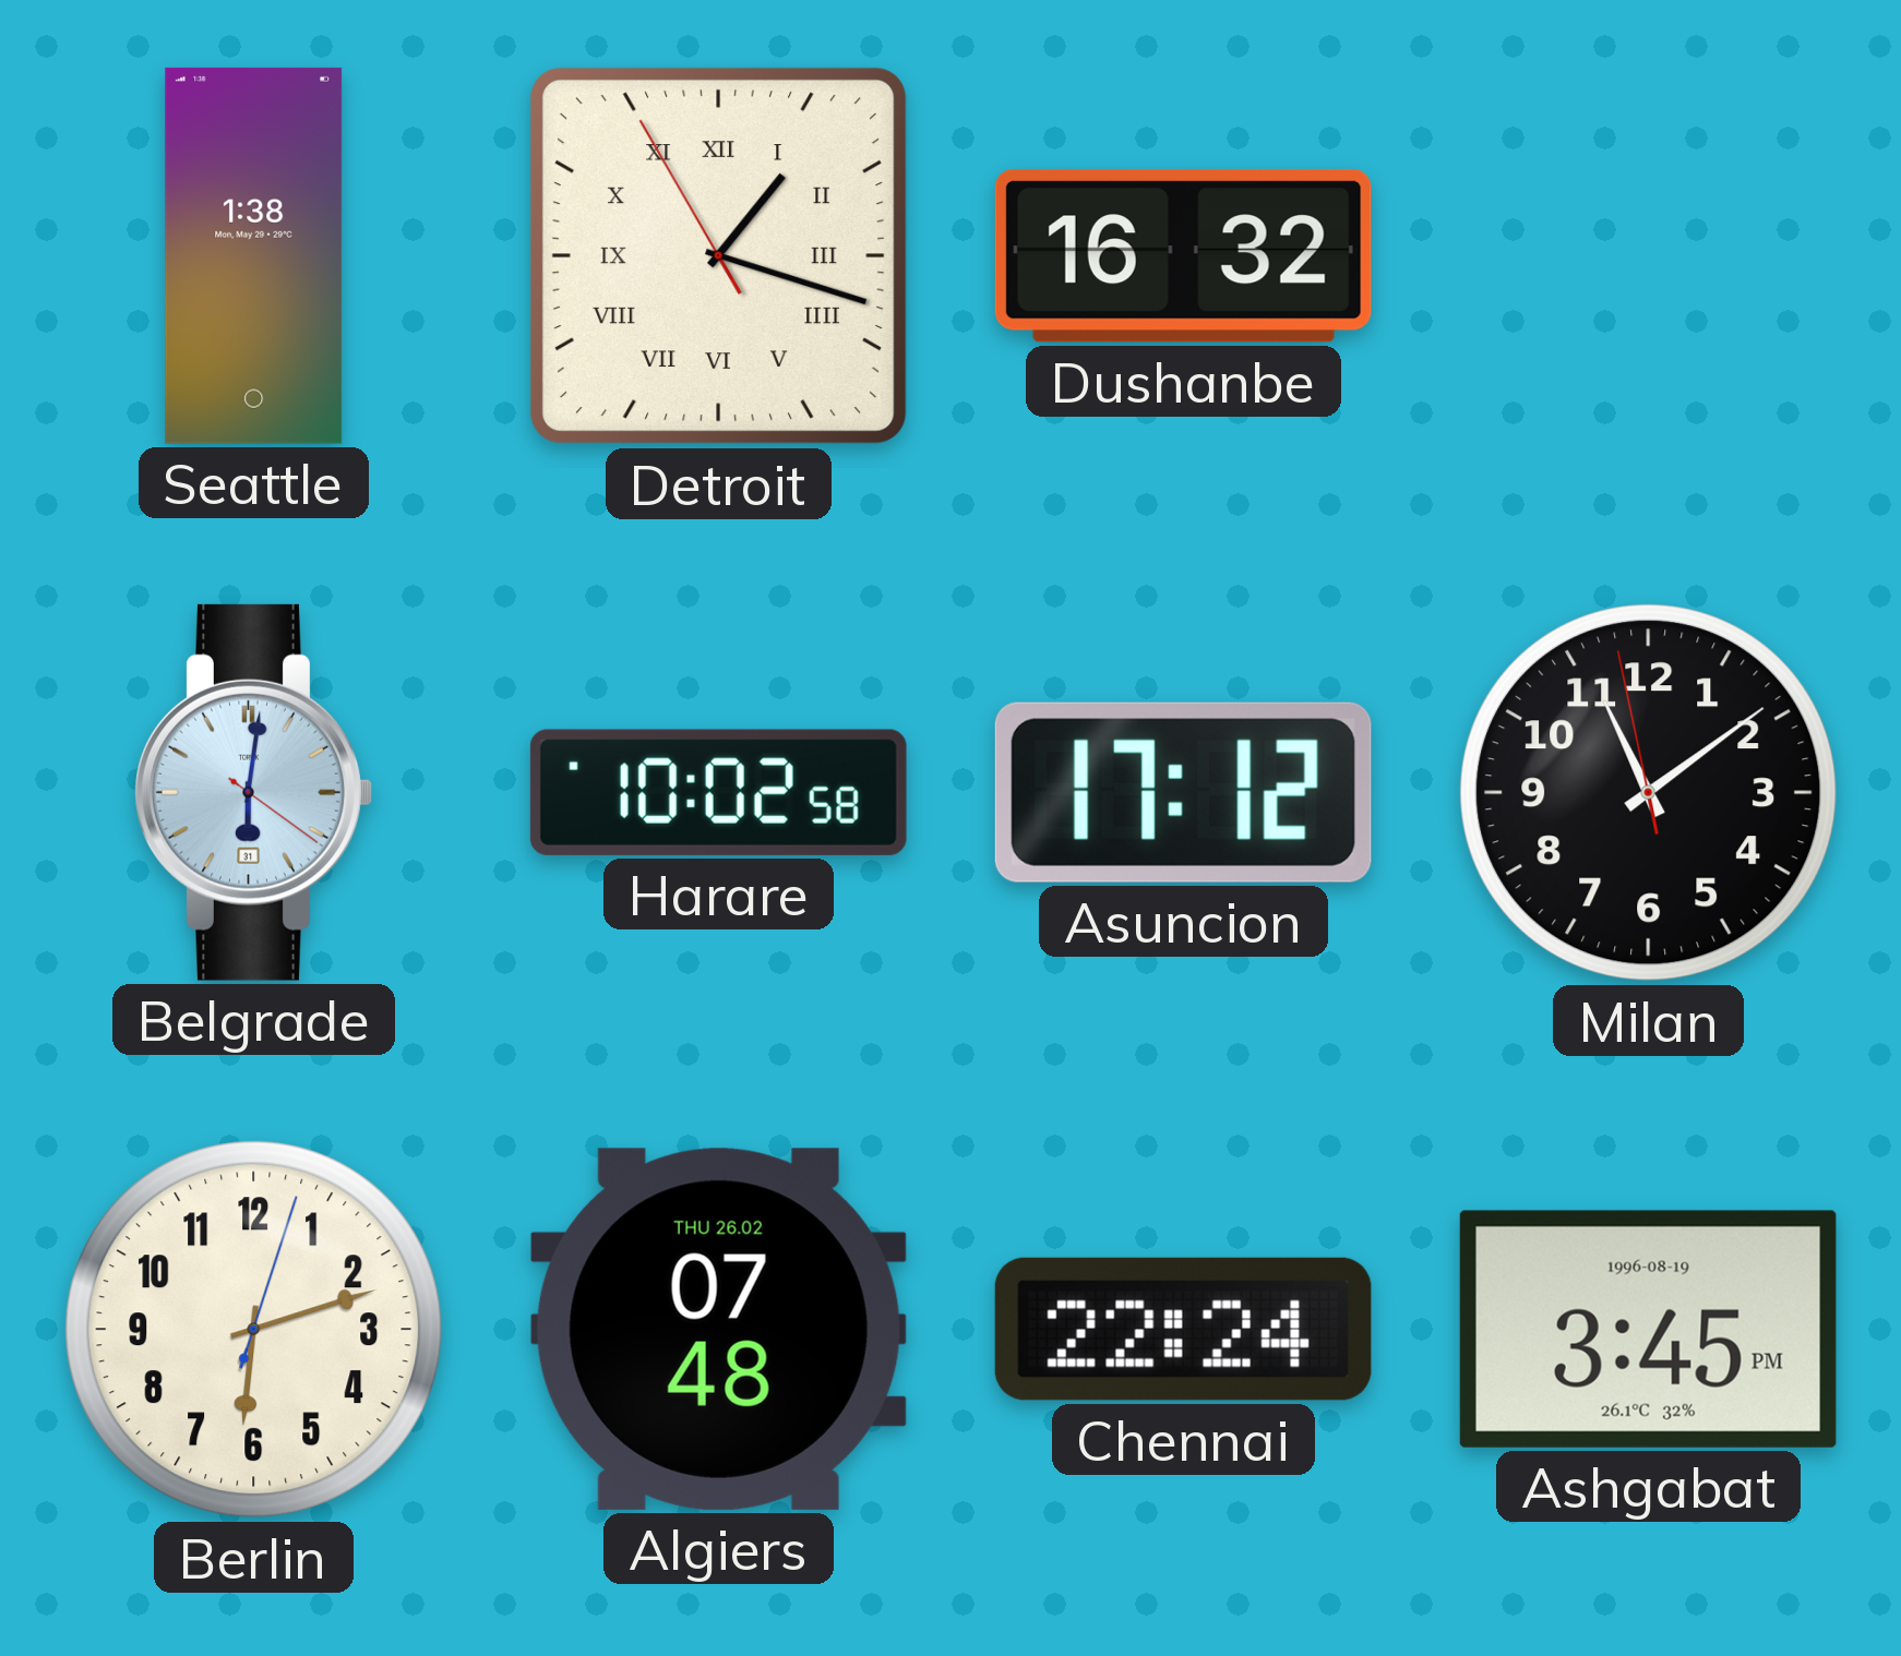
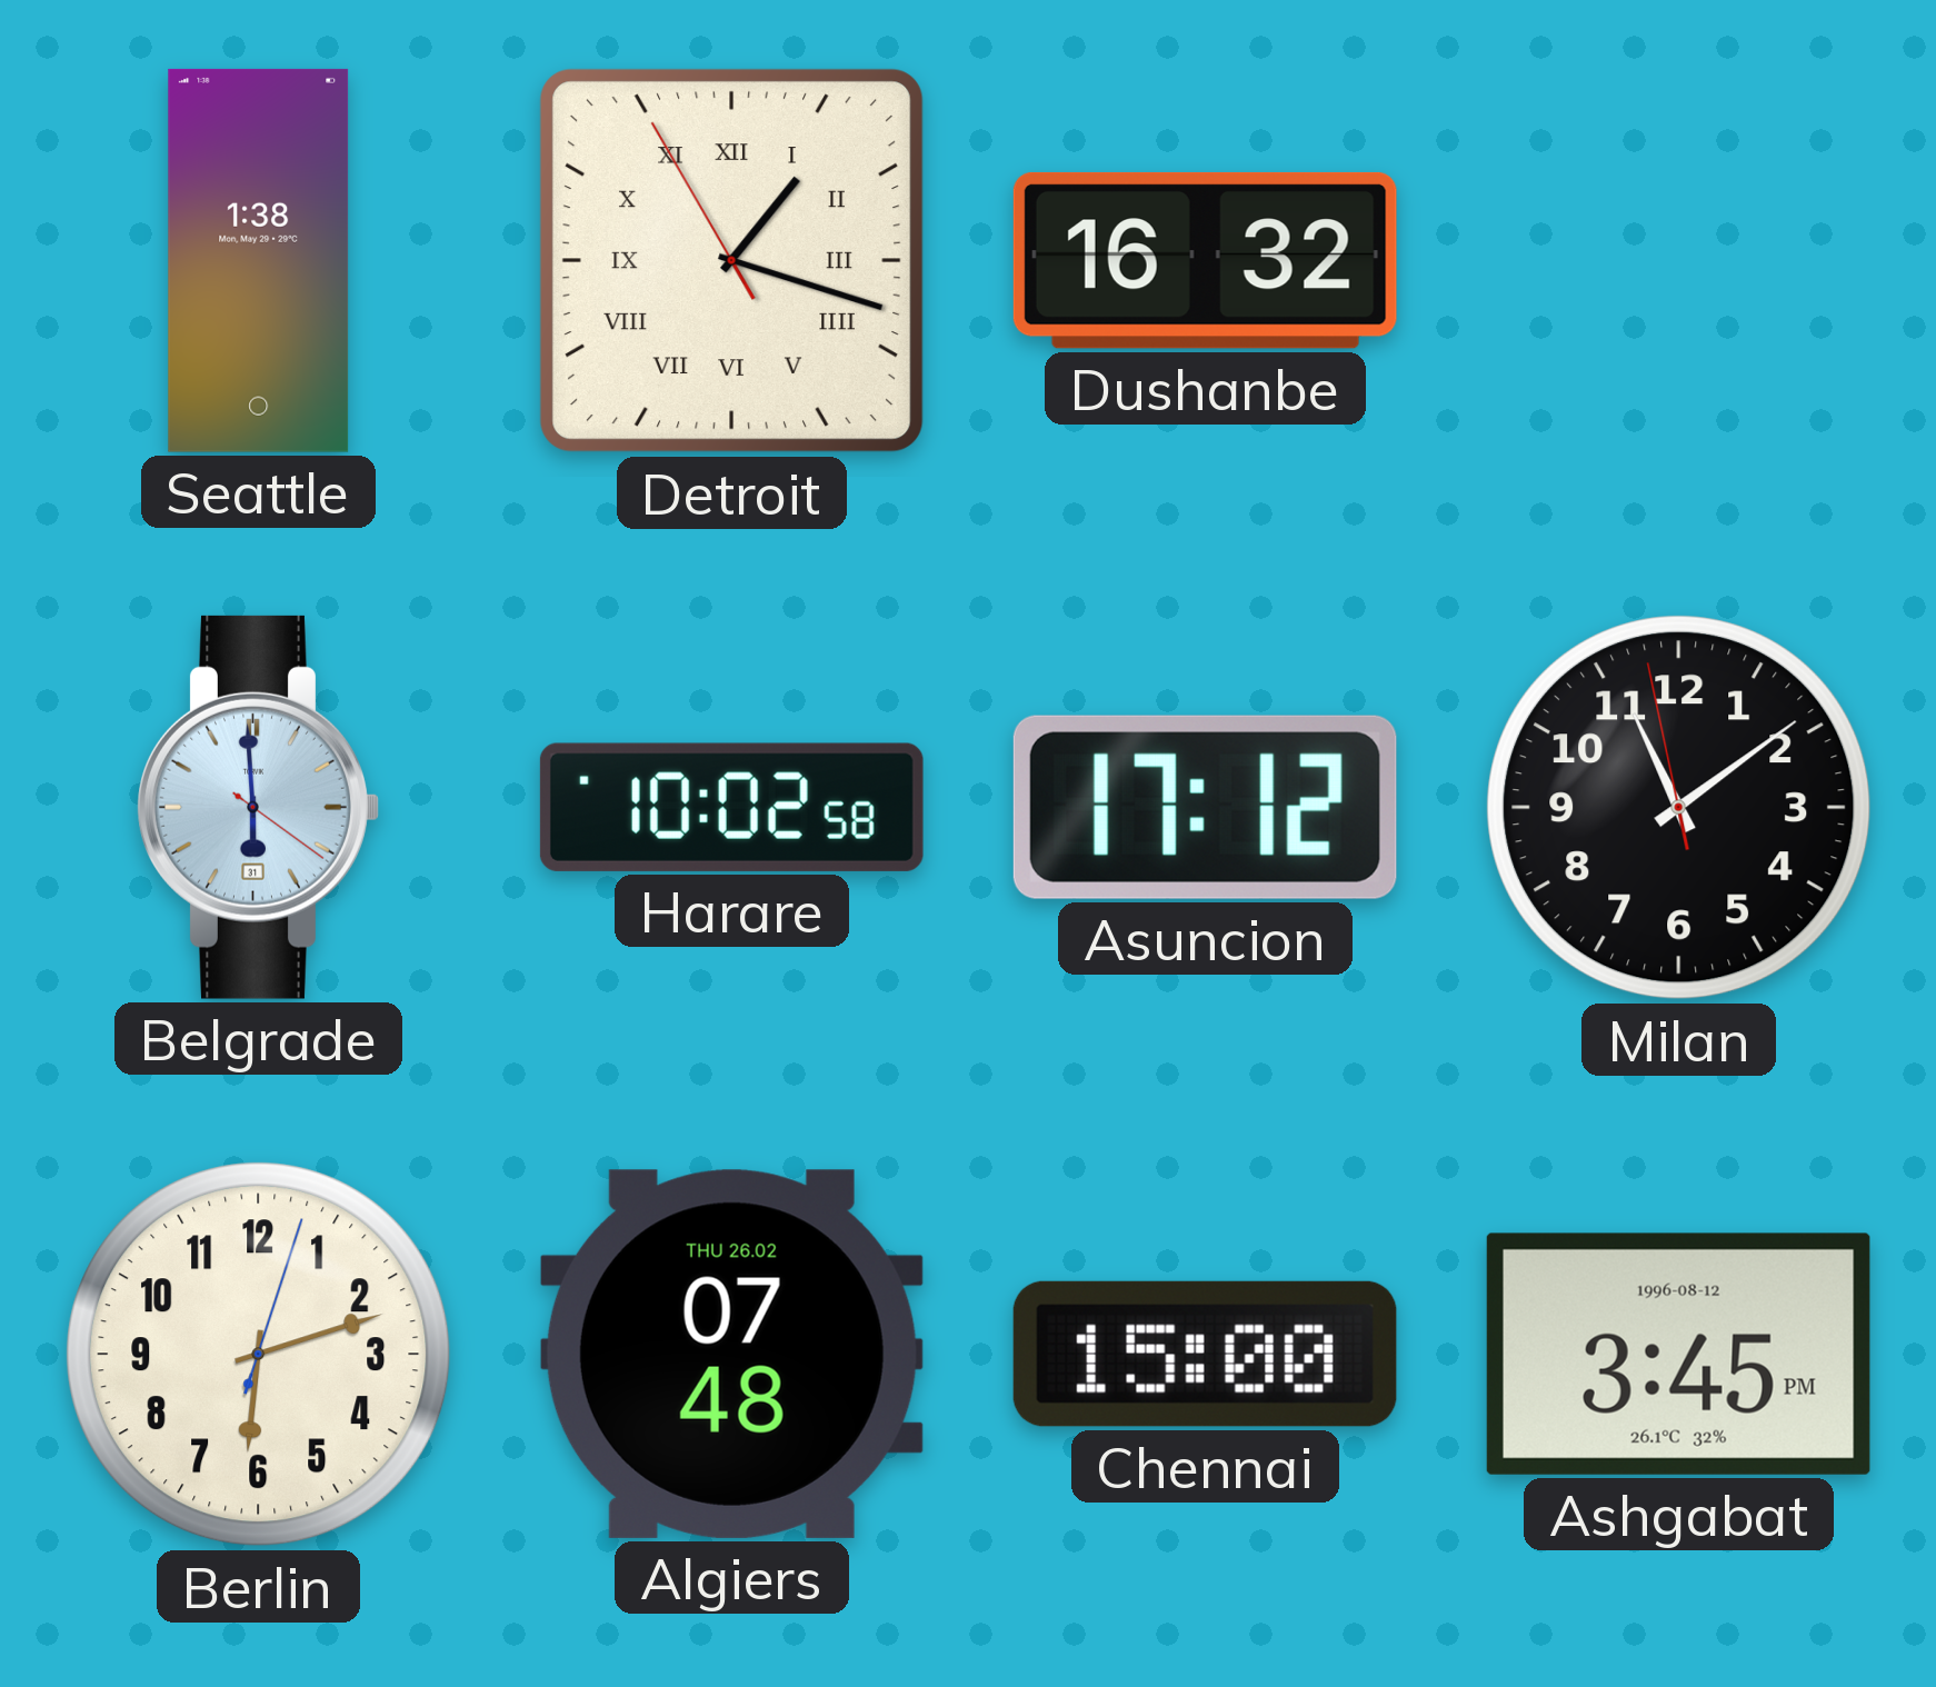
Belgrade: 6:01 -> 5:59
Chennai: 22:24 -> 15:00
Ashgabat date: 1996-08-19 -> 1996-08-12
